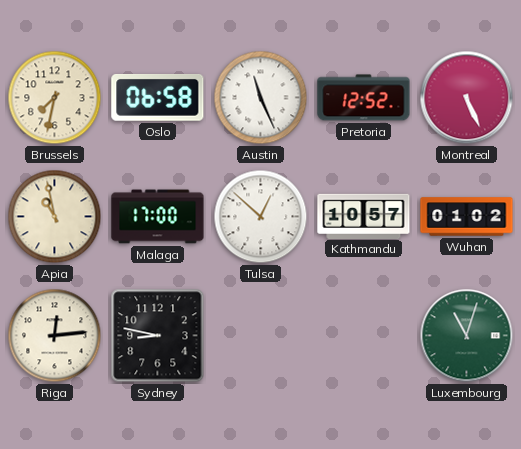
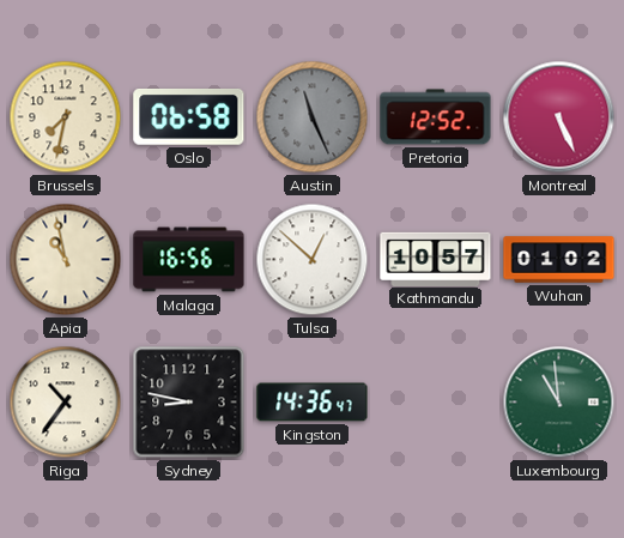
Austin dial: white -> grey
Malaga: 17:00 -> 16:56
Riga: 12:14 -> 10:36
Kingston: none -> 14:36
Luxembourg: 11:03 -> 10:59
